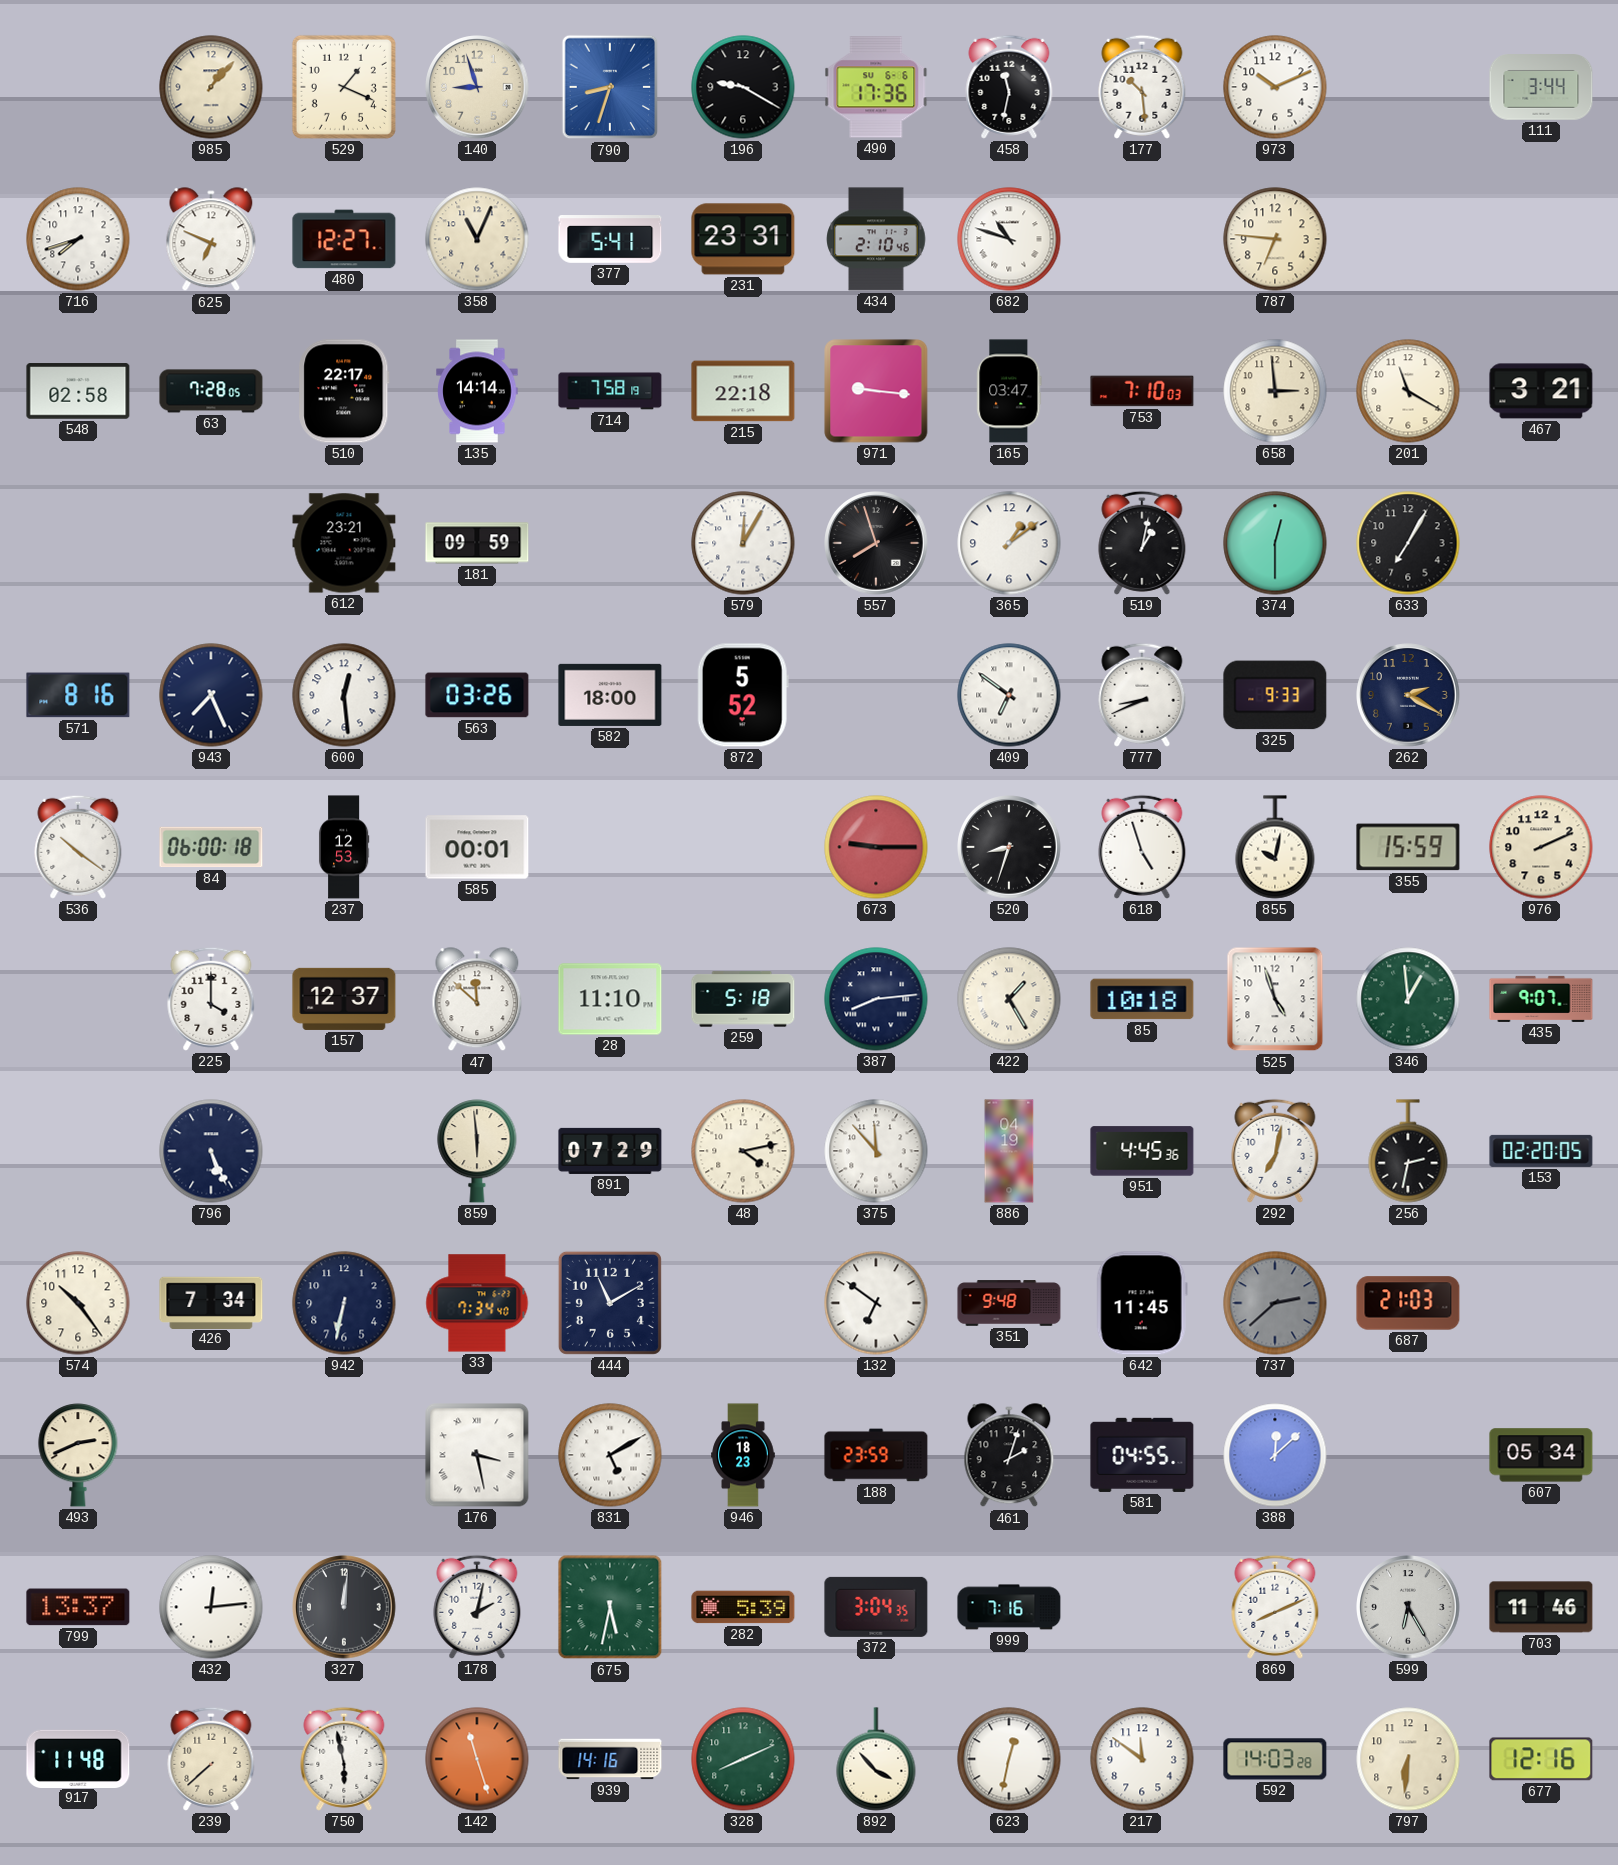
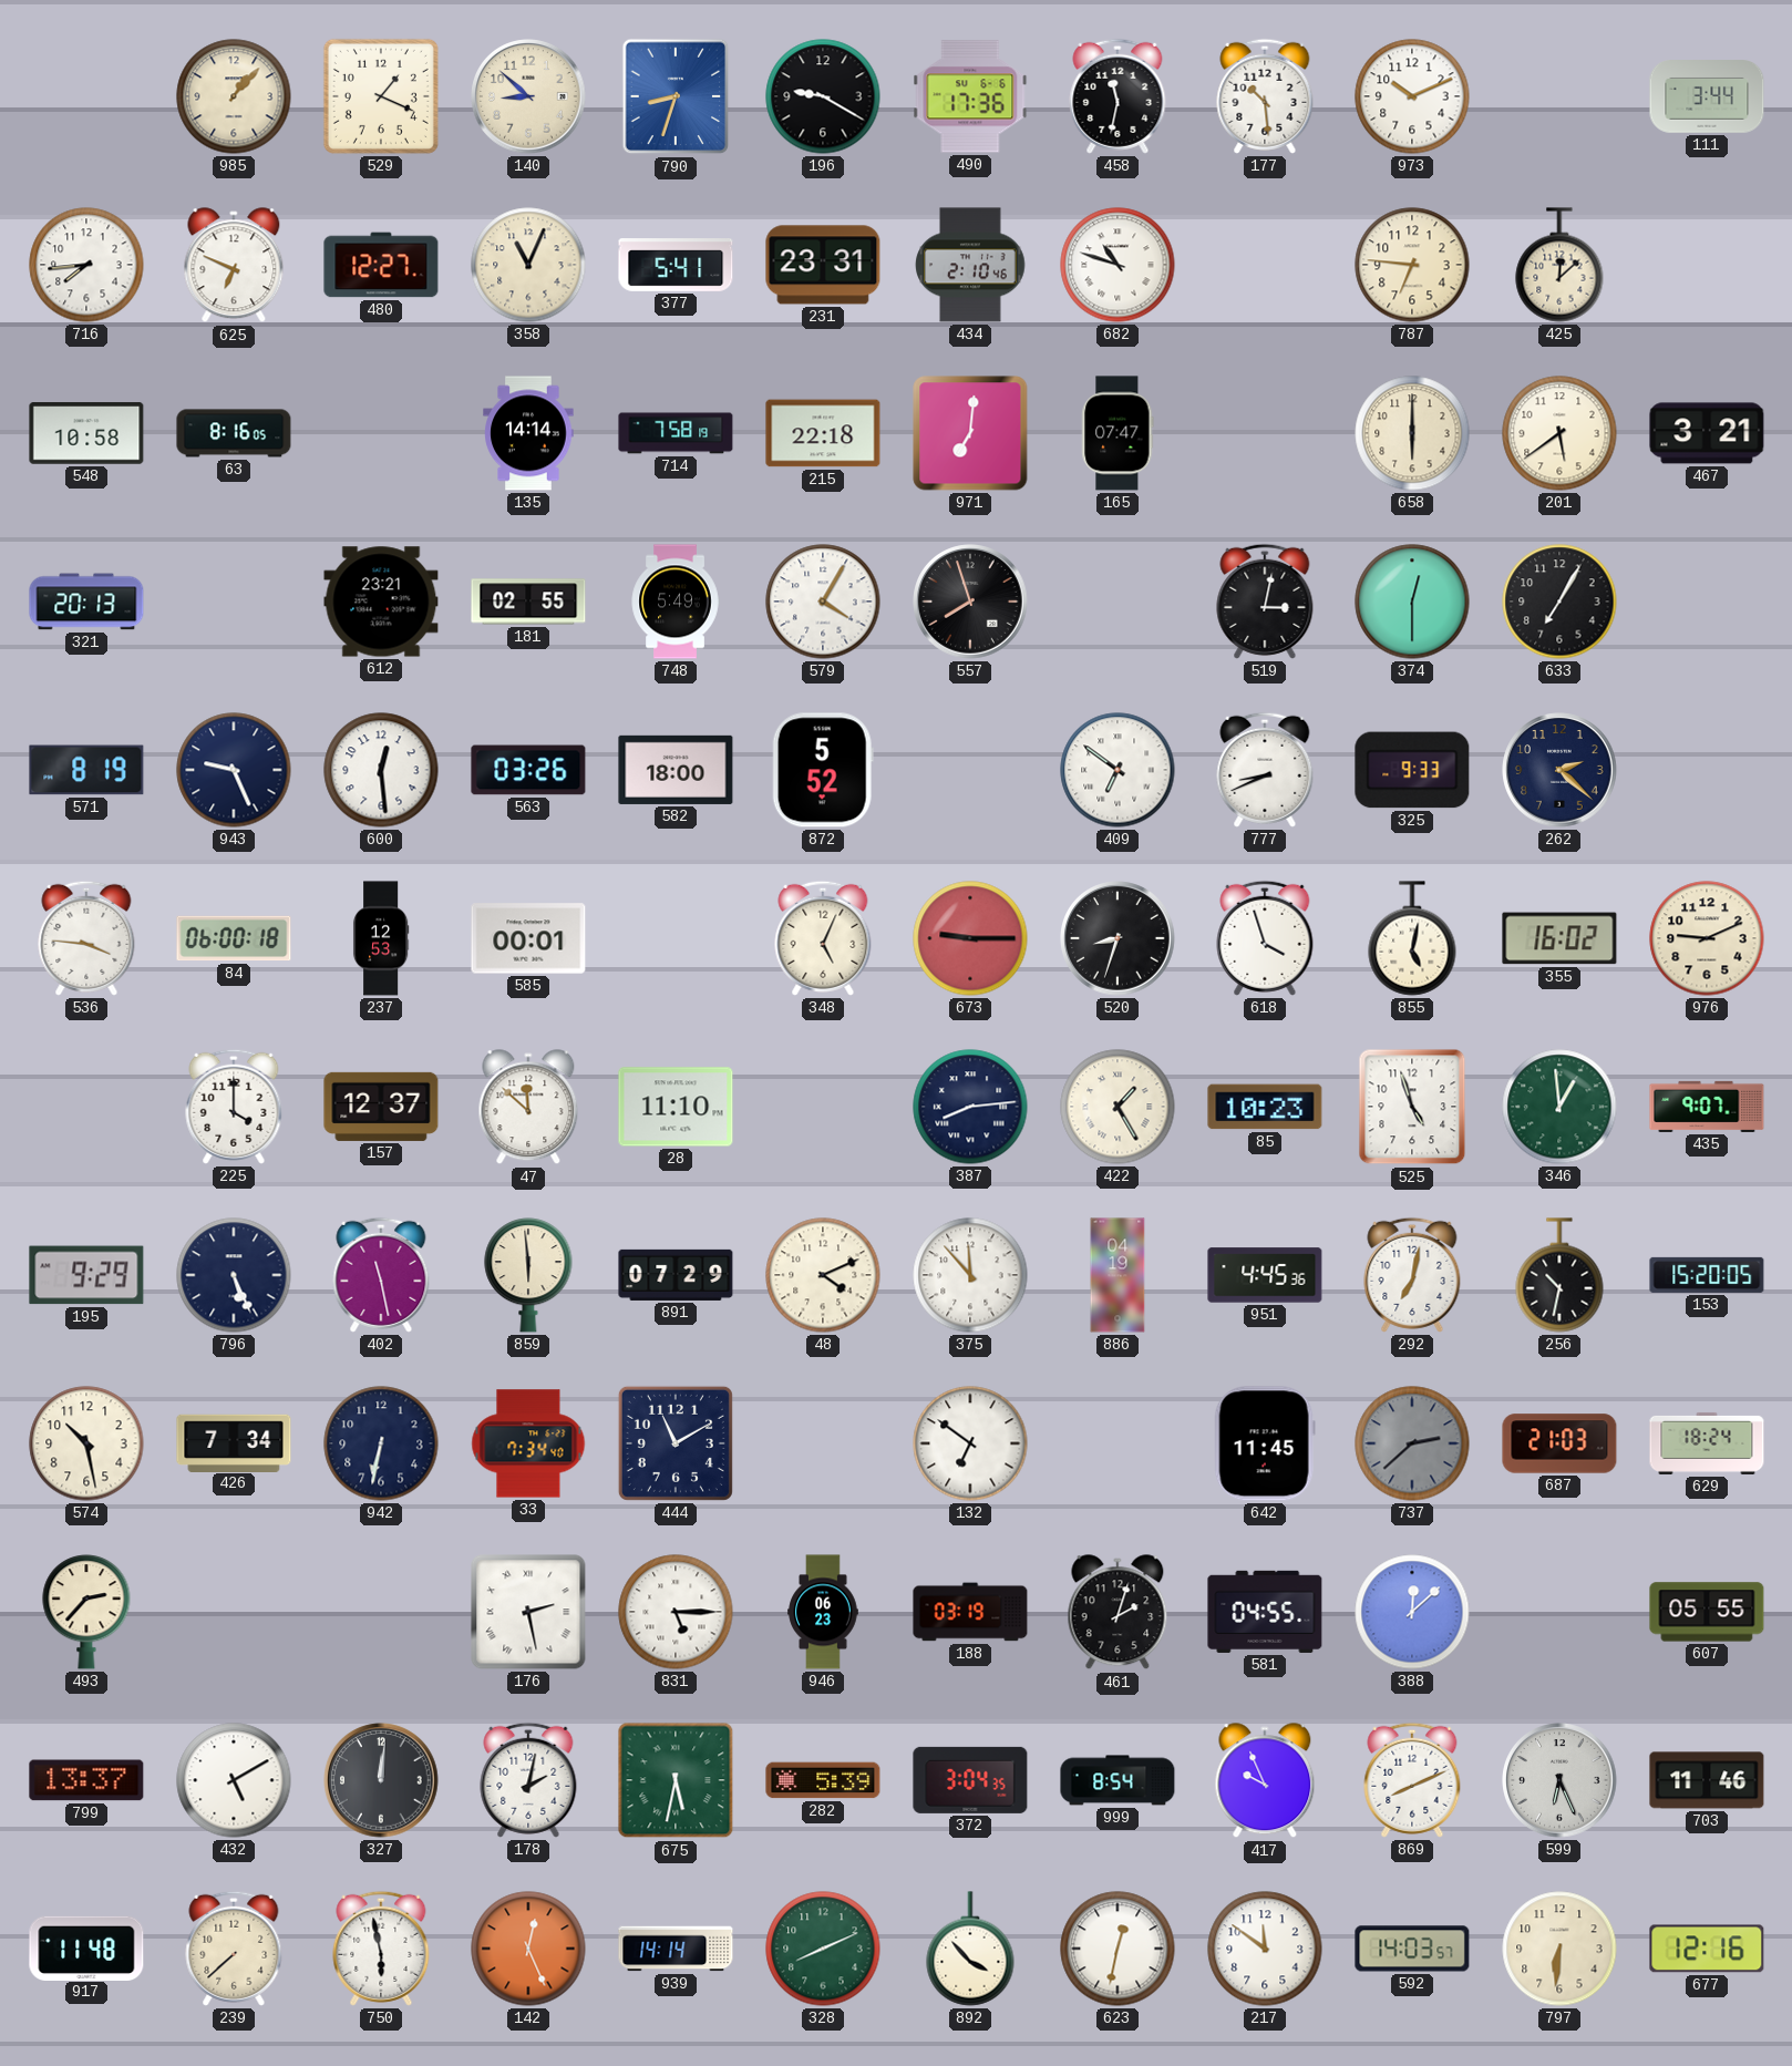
140: 8:57 -> 8:52
716: 7:42 -> 7:44
425: none -> 12:08
548: 02:58 -> 10:58
63: 7:28 -> 8:16
510: 22:17 -> none
971: 9:16 -> 7:01
165: 03:47 -> 07:47
753: 7:10 -> none
658: 2:59 -> 6:00
201: 11:20 -> 5:39
321: none -> 20:13
181: 09:59 -> 02:55
748: none -> 5:49
579: 12:05 -> 4:05
365: 1:09 -> none
519: 1:02 -> 3:02
571: 8:16 -> 8:19
943: 7:26 -> 9:26
262: 2:20 -> 2:22
536: 10:21 -> 3:46
348: none -> 5:04
618: 4:57 -> 3:57
855: 10:02 -> 5:02
355: 15:59 -> 16:02
976: 2:11 -> 9:11
259: 5:18 -> none
85: 10:18 -> 10:23
195: none -> 9:29
402: none -> 11:28
48: 4:13 -> 4:11
256: 2:32 -> 10:32
153: 02:20 -> 15:20
574: 10:24 -> 10:28
351: 9:48 -> none
629: none -> 18:24
493: 2:41 -> 2:37
176: 3:28 -> 2:28
831: 5:10 -> 5:15
946: 18:23 -> 06:23
188: 23:59 -> 03:19
607: 05:34 -> 05:55
432: 12:14 -> 5:10
999: 7:16 -> 8:54
417: none -> 9:56
599: 6:25 -> 6:26
142: 11:27 -> 12:26
939: 14:16 -> 14:14
592: 14:03:28 -> 14:03:57
